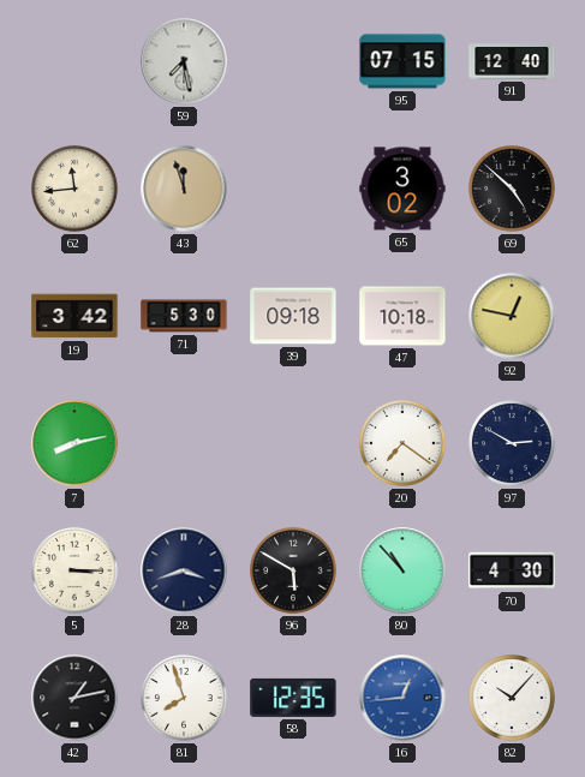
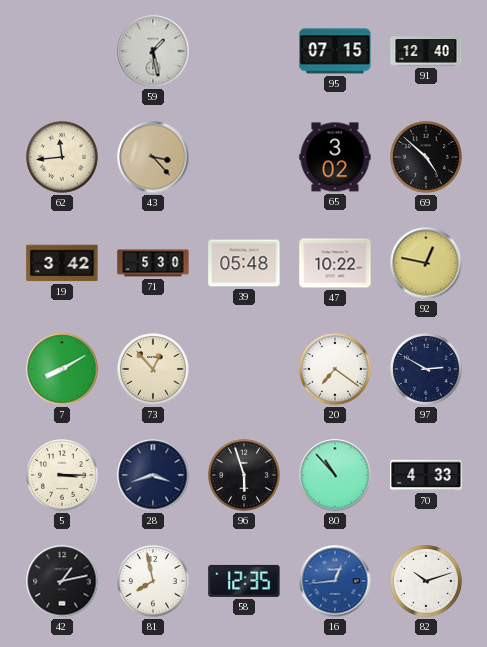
59: 7:28 -> 1:28
43: 11:57 -> 3:23
39: 09:18 -> 05:48
47: 10:18 -> 10:22
7: 8:13 -> 8:10
73: none -> 12:53
96: 5:50 -> 5:57
70: 4:30 -> 4:33
81: 7:57 -> 7:58
82: 10:07 -> 10:12
